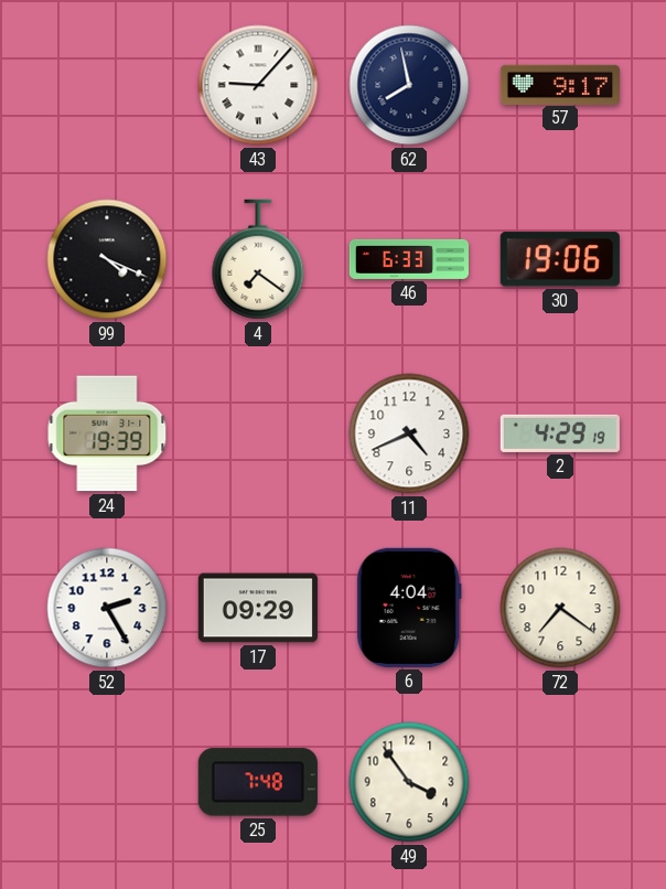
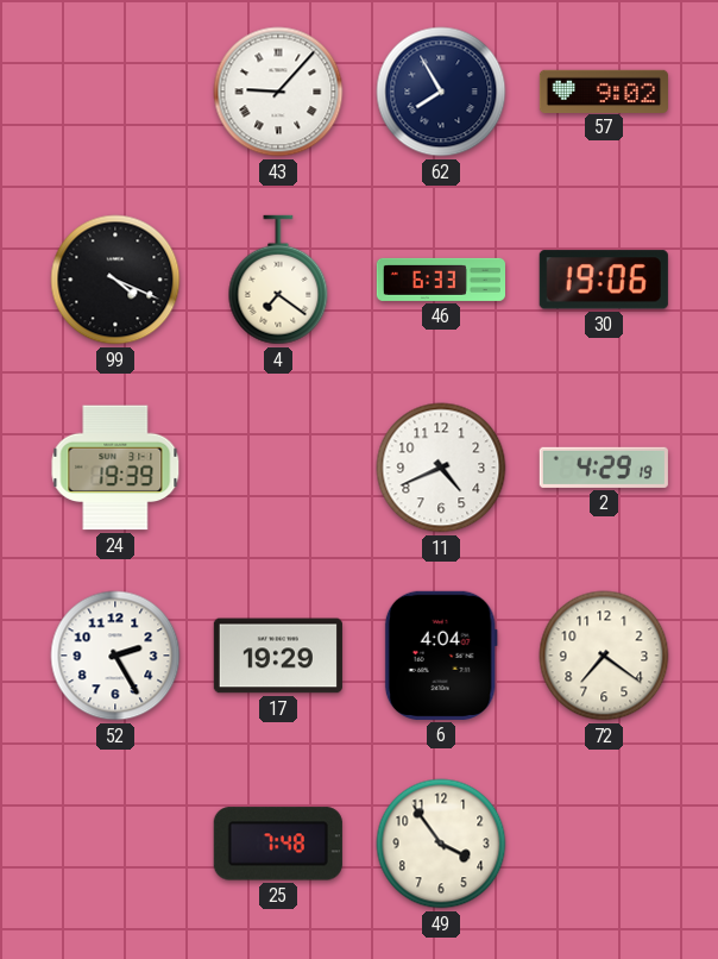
62: 7:58 -> 7:55
57: 9:17 -> 9:02
17: 09:29 -> 19:29
